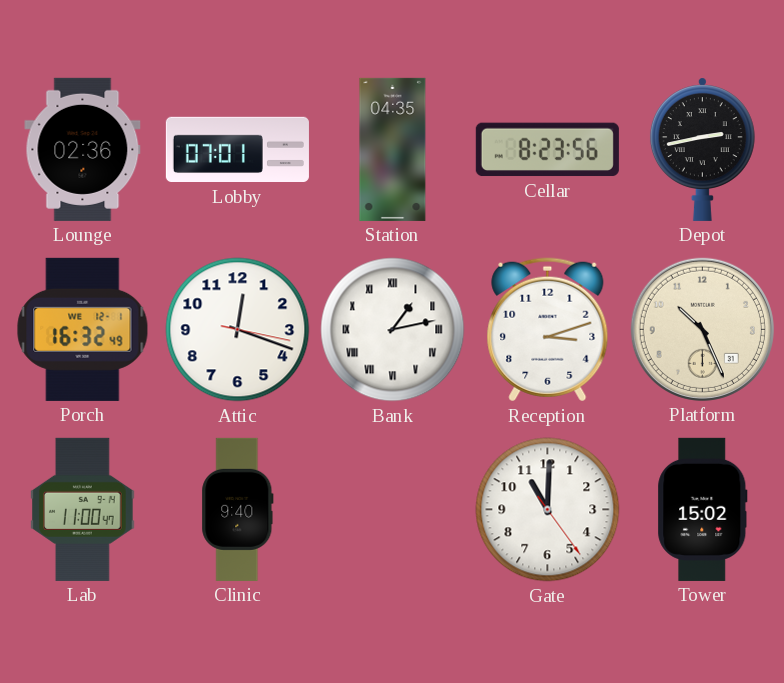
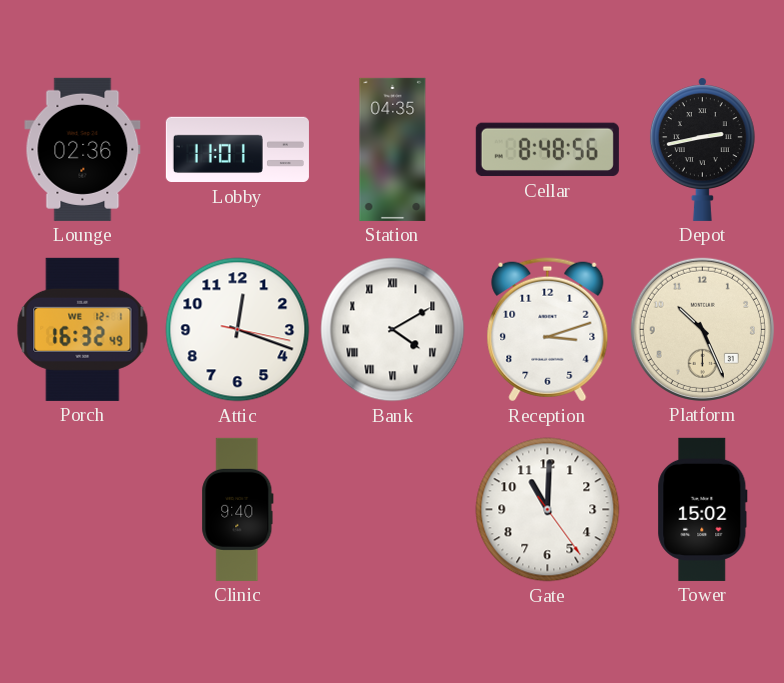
Lobby: 07:01 -> 11:01
Cellar: 8:23 -> 8:48
Bank: 1:13 -> 4:10
Lab: 11:00 -> none
